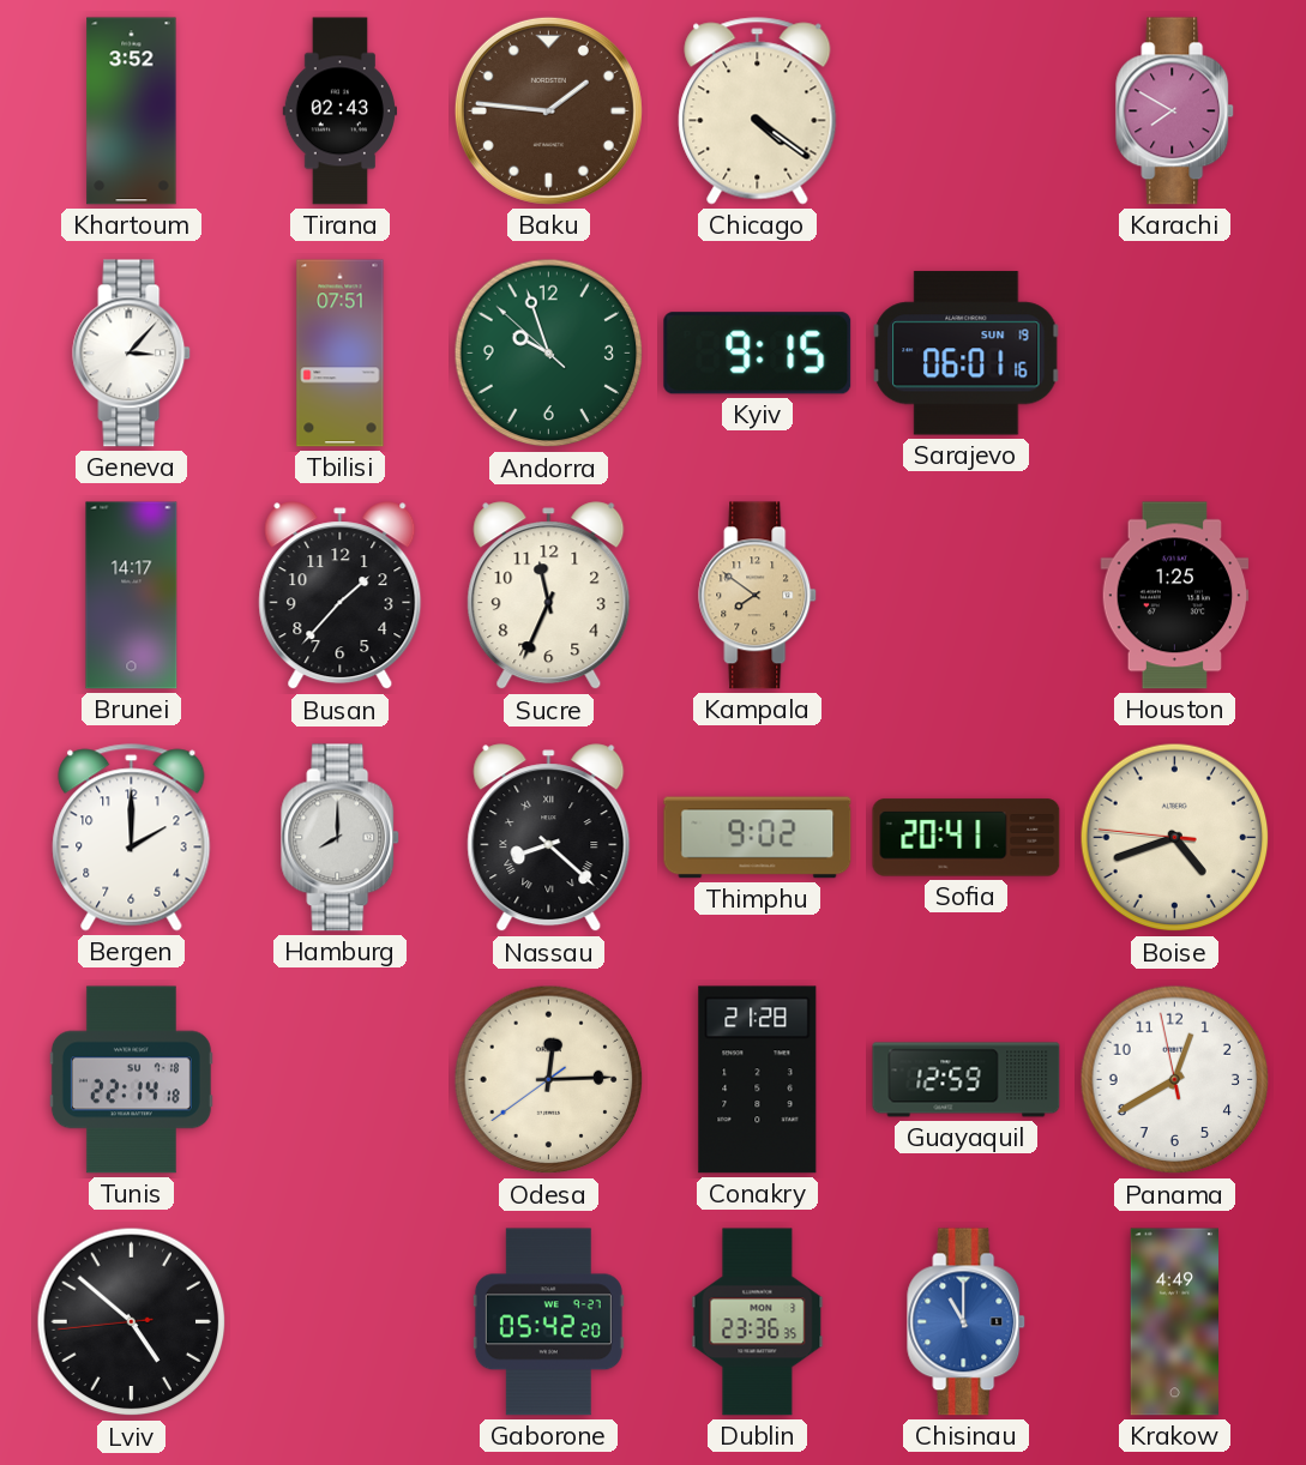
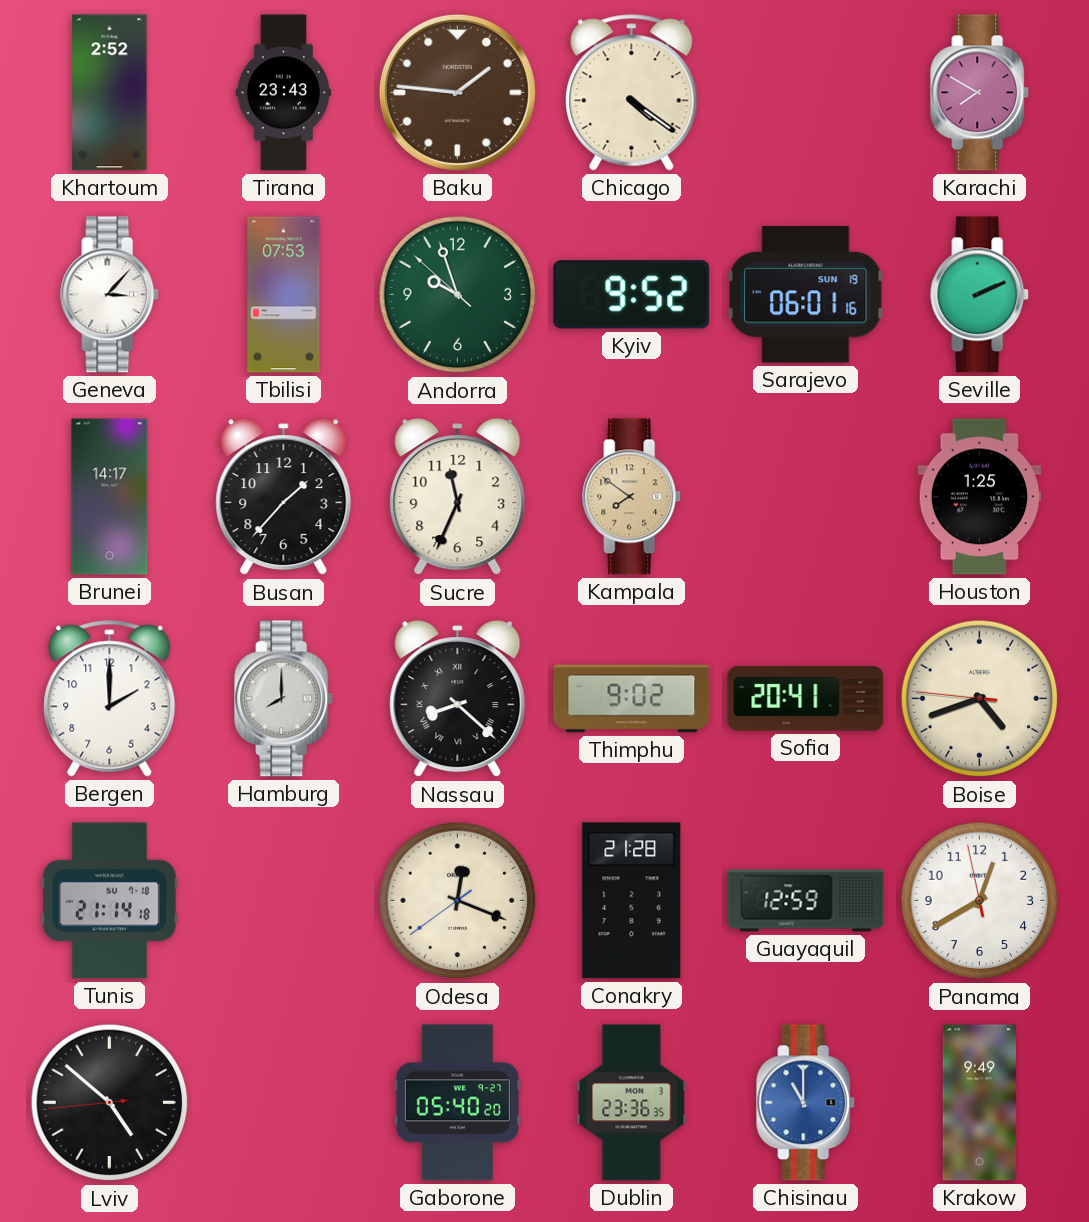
Khartoum: 3:52 -> 2:52
Tirana: 02:43 -> 23:43
Tbilisi: 07:51 -> 07:53
Kyiv: 9:15 -> 9:52
Seville: none -> 2:11
Tunis: 22:14 -> 21:14
Odesa: 12:14 -> 12:18
Gaborone: 05:42 -> 05:40
Krakow: 4:49 -> 9:49
